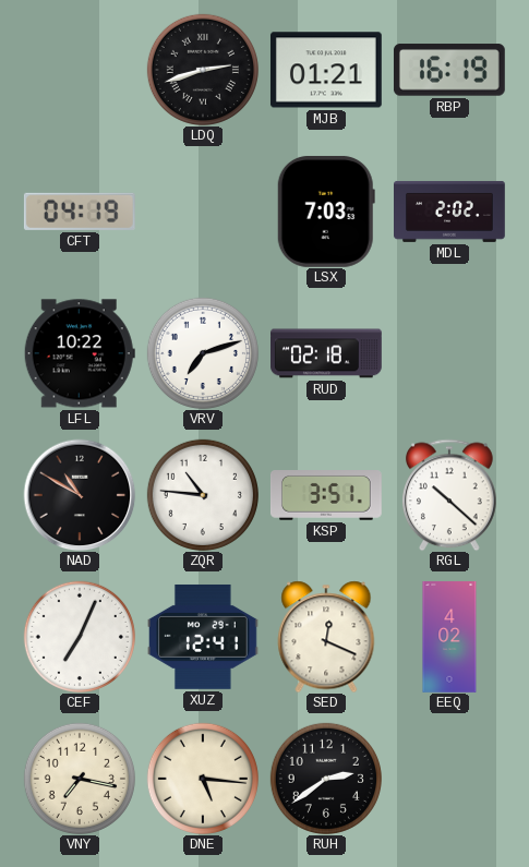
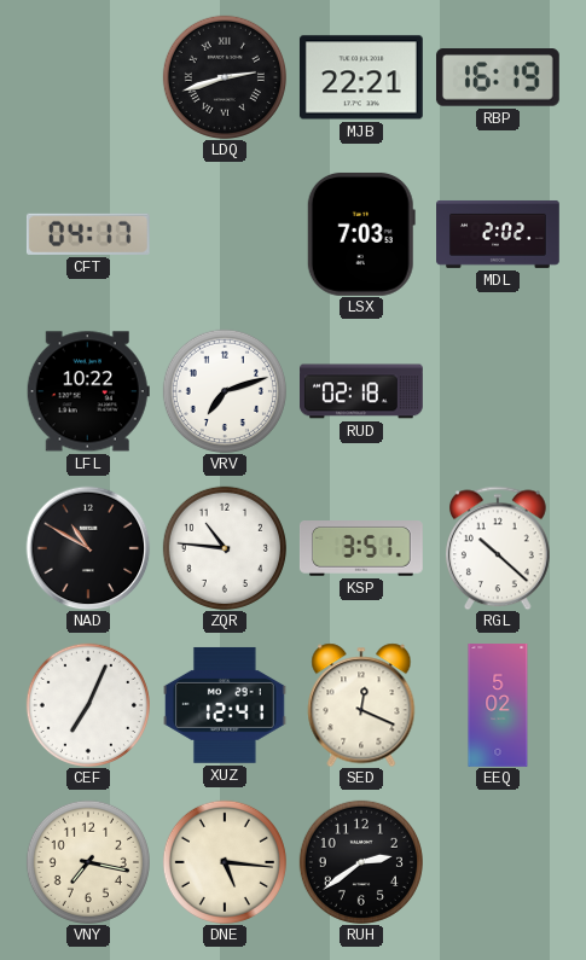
MJB: 01:21 -> 22:21
CFT: 04:19 -> 04:17
EEQ: 4:02 -> 5:02
